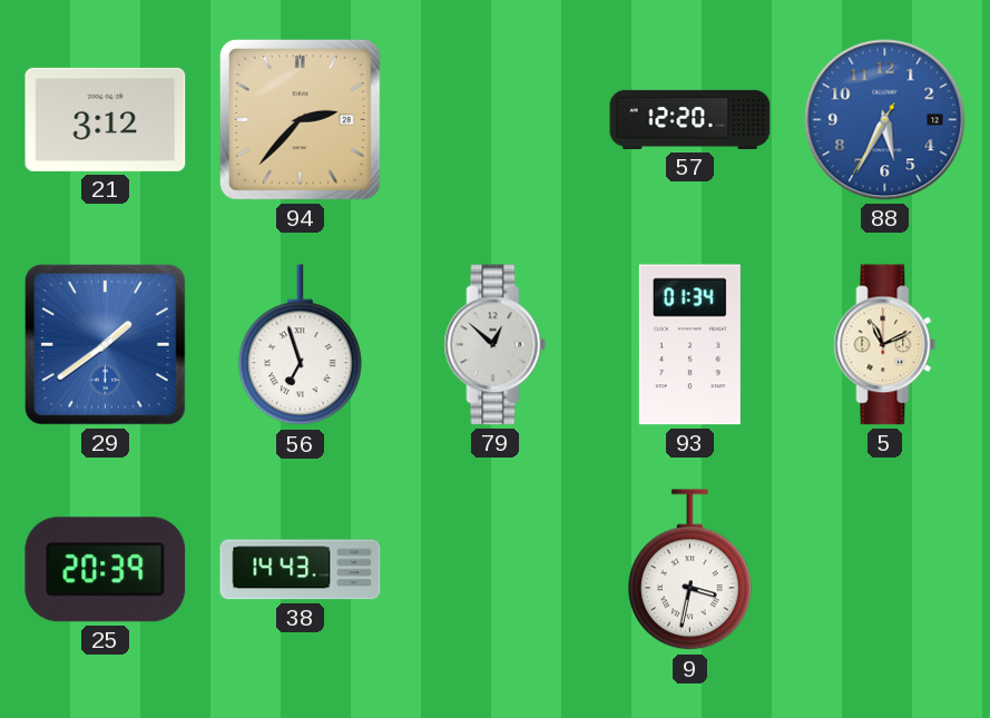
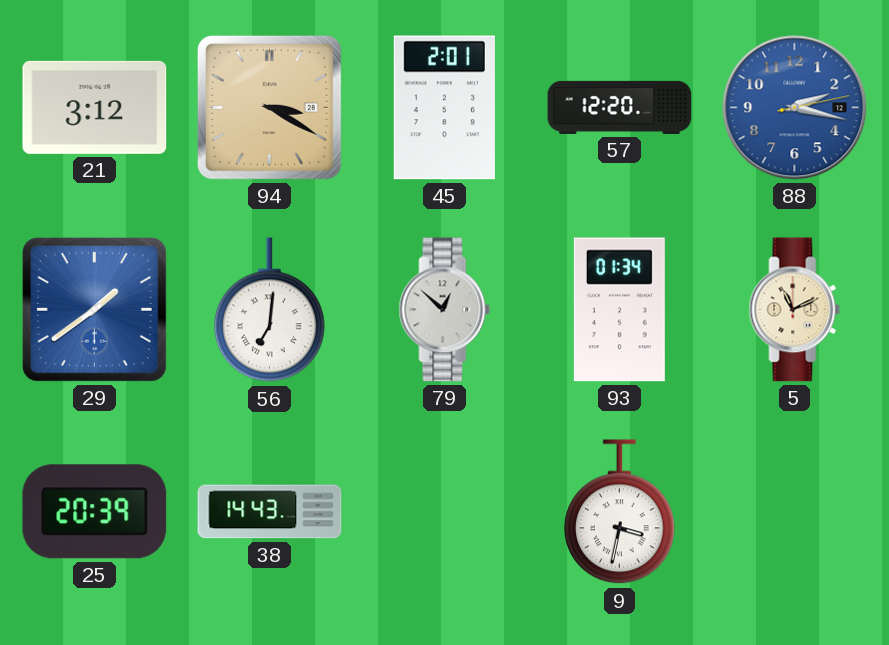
94: 2:37 -> 3:20
45: none -> 2:01
88: 5:34 -> 2:17
56: 6:57 -> 7:01
